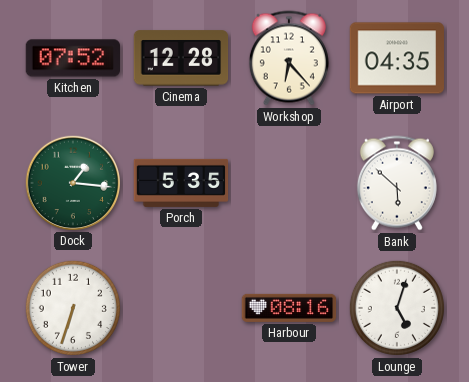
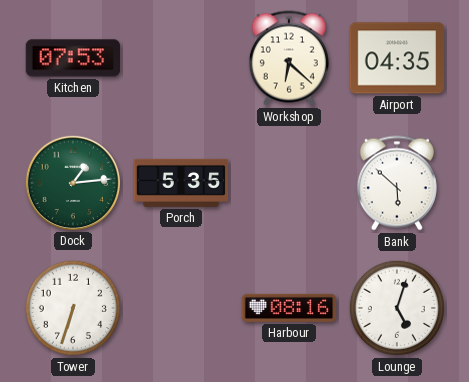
Kitchen: 07:52 -> 07:53
Cinema: 12:28 -> none
Workshop: 6:23 -> 6:22
Dock: 1:16 -> 1:14
